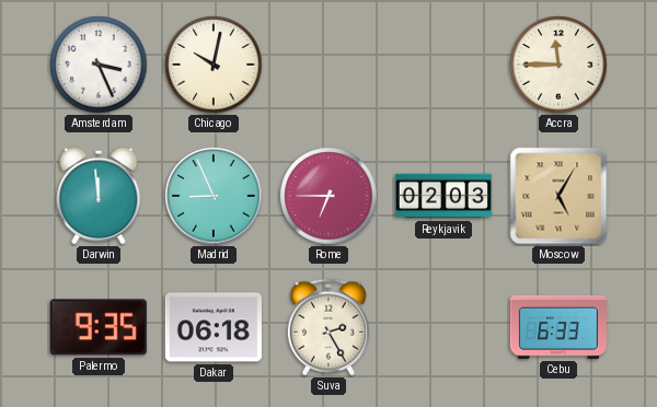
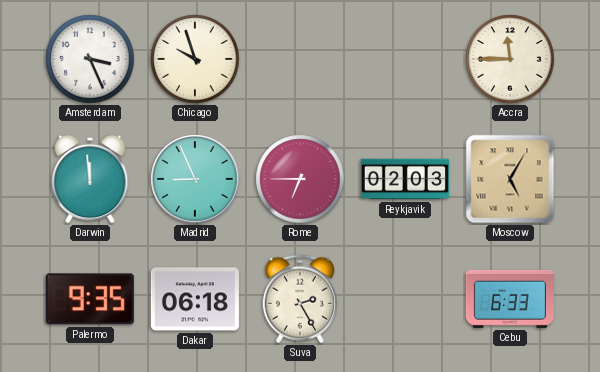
Chicago: 10:02 -> 9:57
